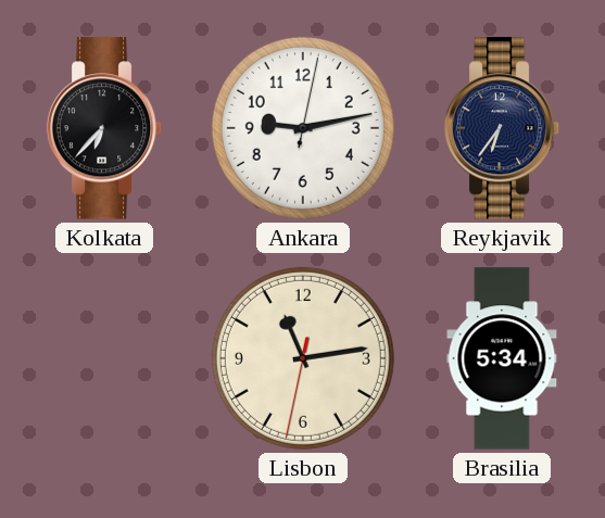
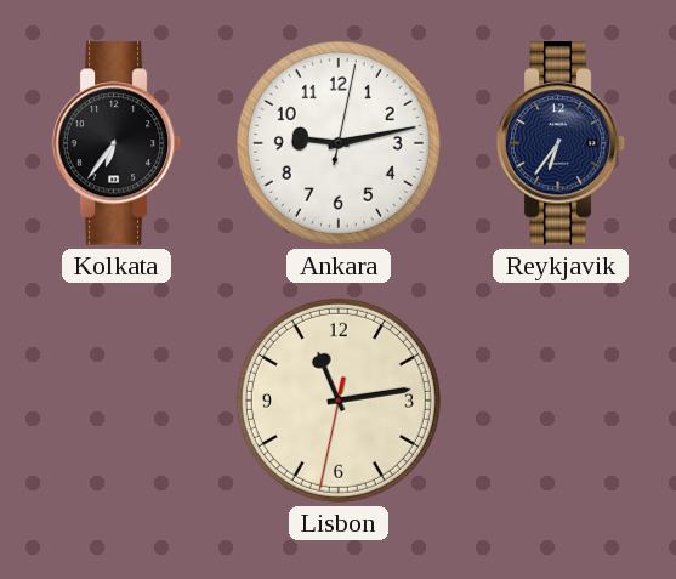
Kolkata: 6:37 -> 6:36
Brasilia: 5:34 -> none
